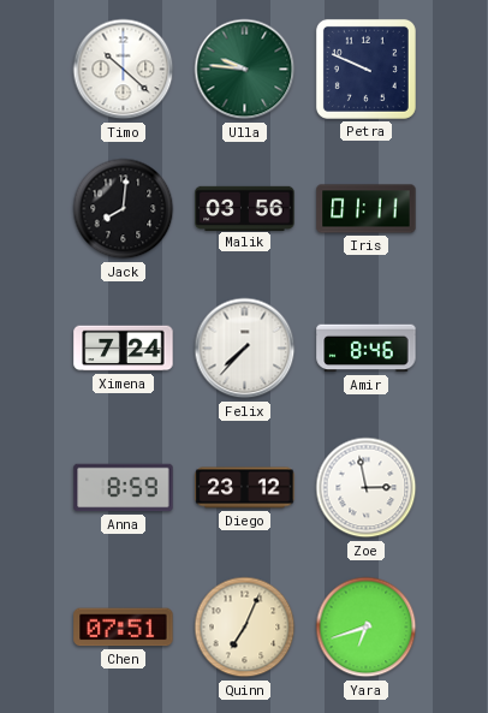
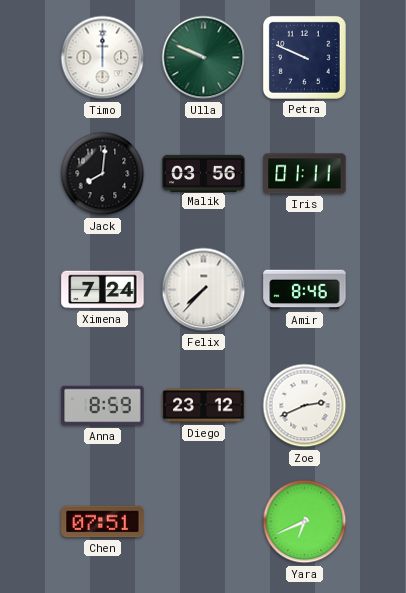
Timo: 10:22 -> 12:00
Ulla: 9:46 -> 9:49
Zoe: 2:58 -> 2:41
Quinn: 7:04 -> none
Yara: 6:42 -> 6:41
